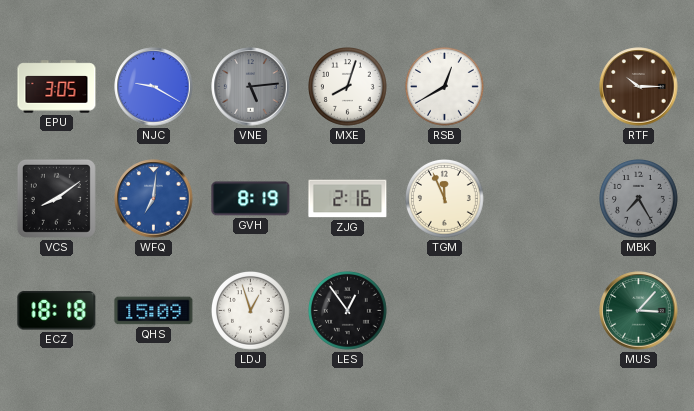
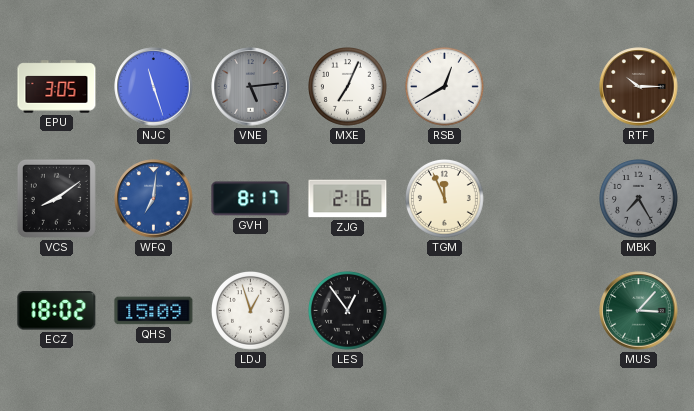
NJC: 9:20 -> 11:27
MXE: 8:03 -> 7:04
GVH: 8:19 -> 8:17
ECZ: 18:18 -> 18:02
